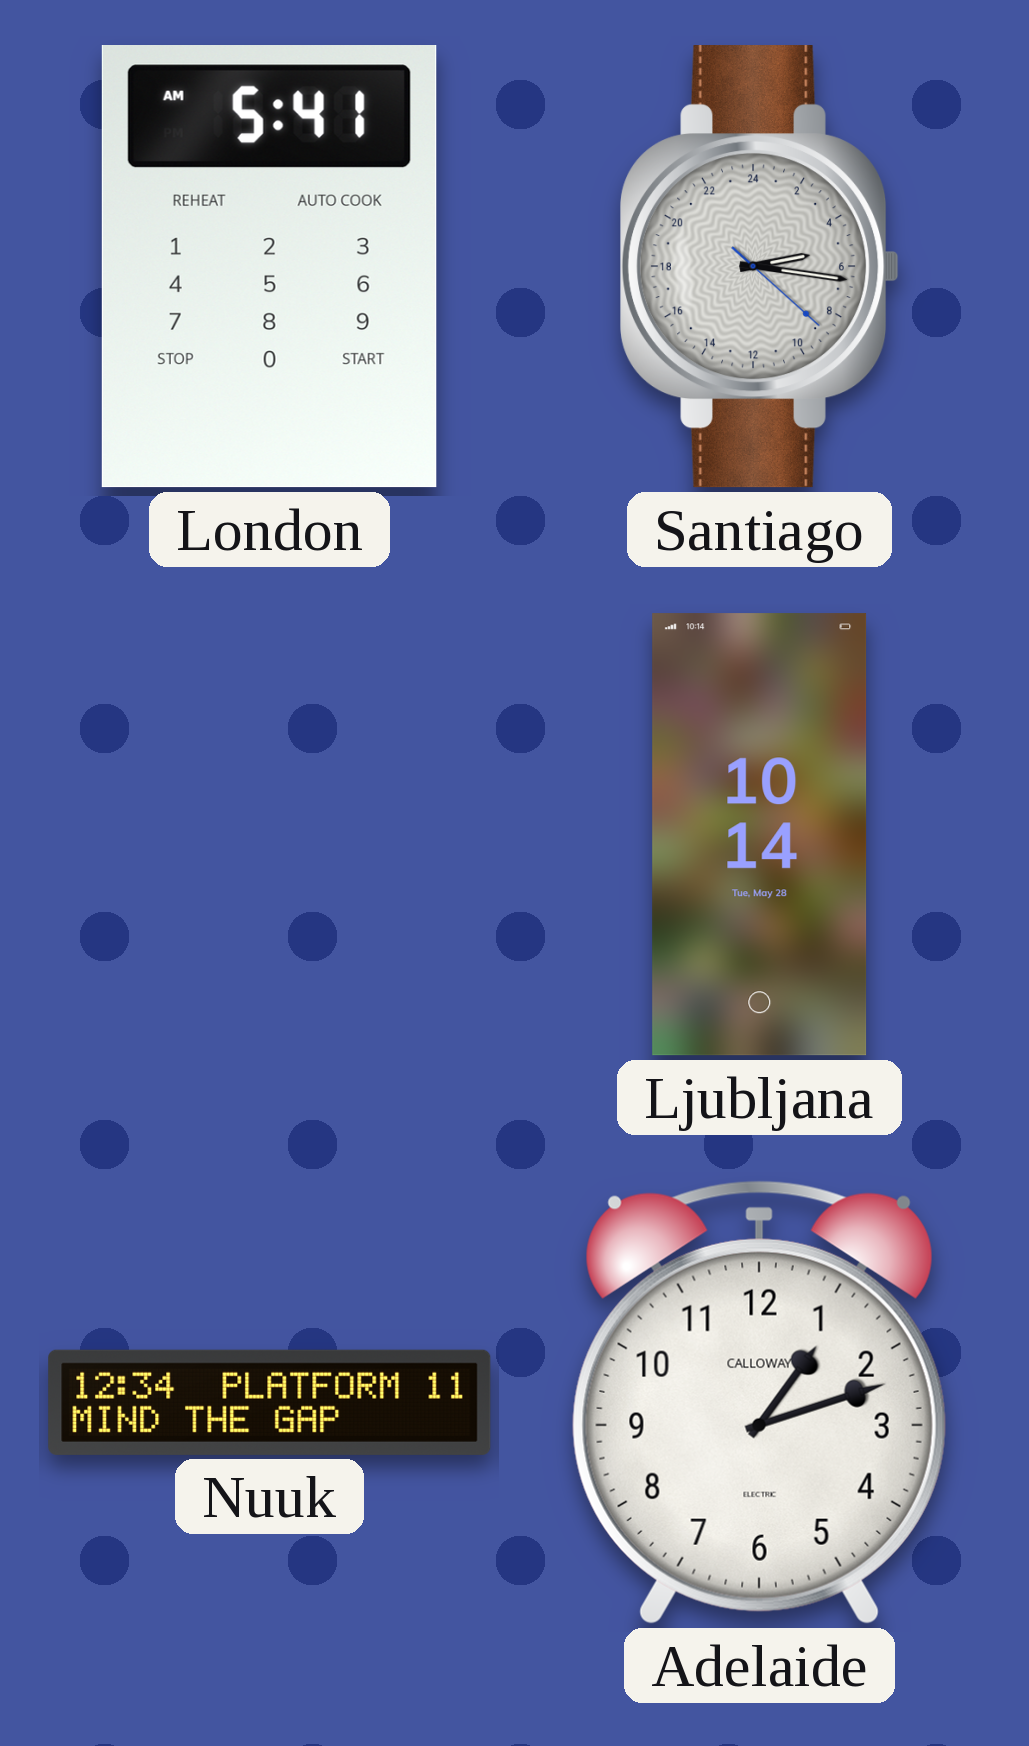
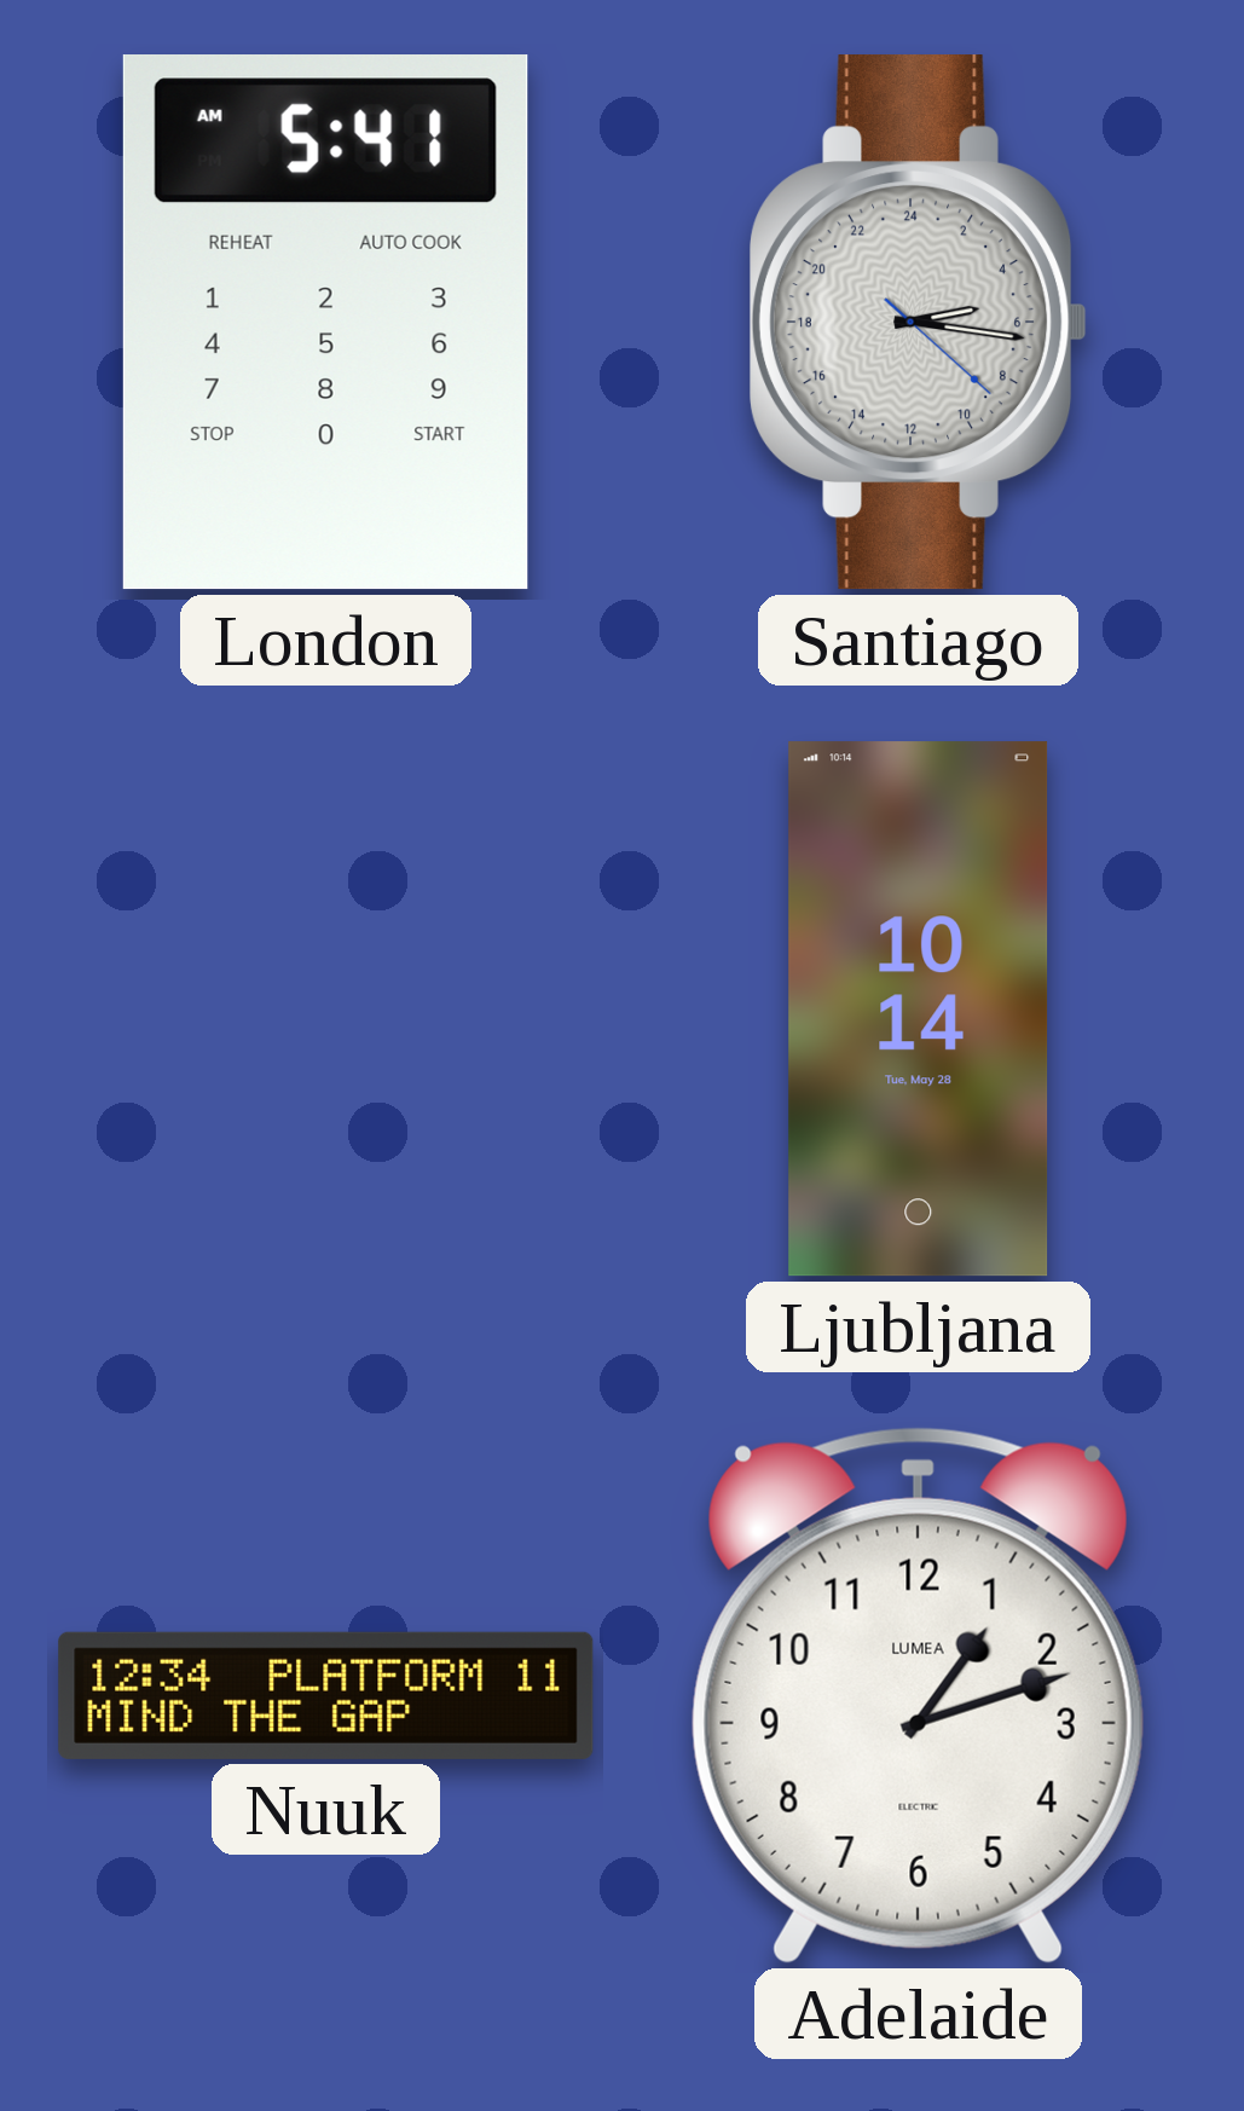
Adelaide brand: CALLOWAY -> LUMEA
